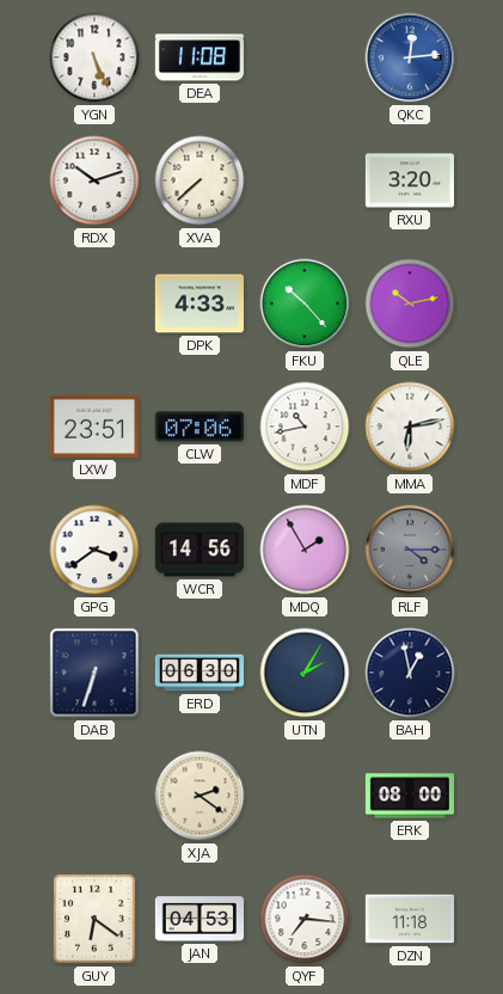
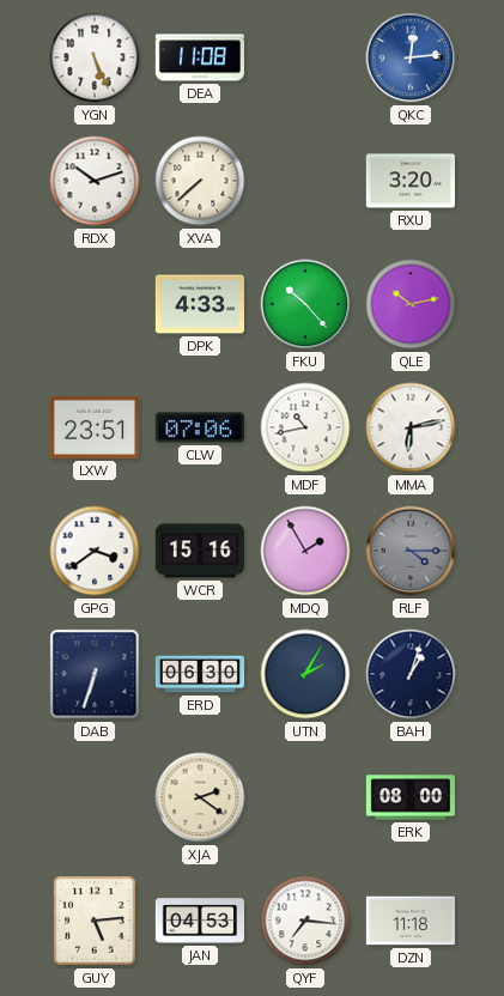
WCR: 14:56 -> 15:16
BAH: 12:58 -> 1:03
GUY: 6:21 -> 5:14
